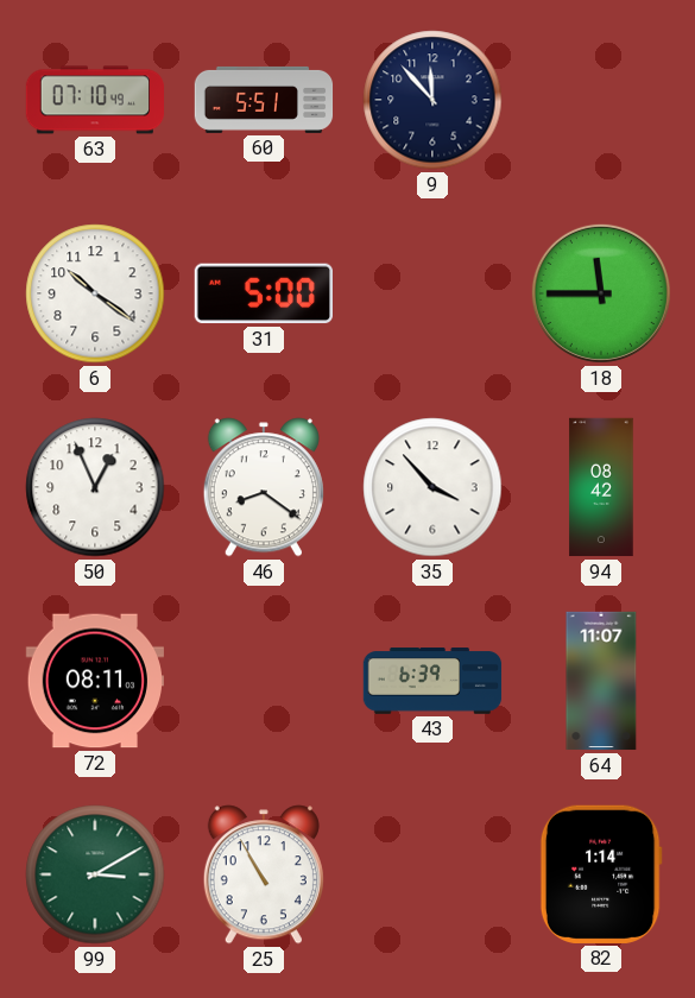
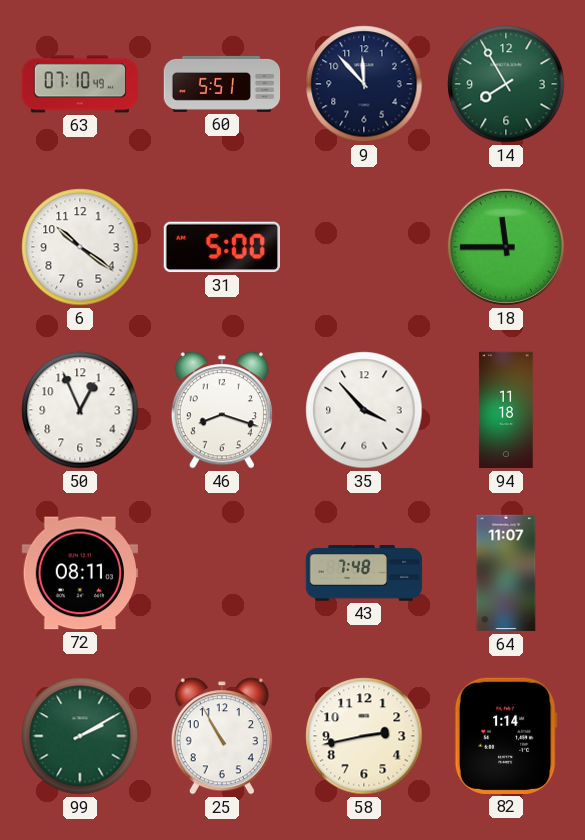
14: none -> 7:55
46: 8:21 -> 8:18
94: 08:42 -> 11:18
43: 6:39 -> 7:48
99: 3:10 -> 2:10
58: none -> 2:43
